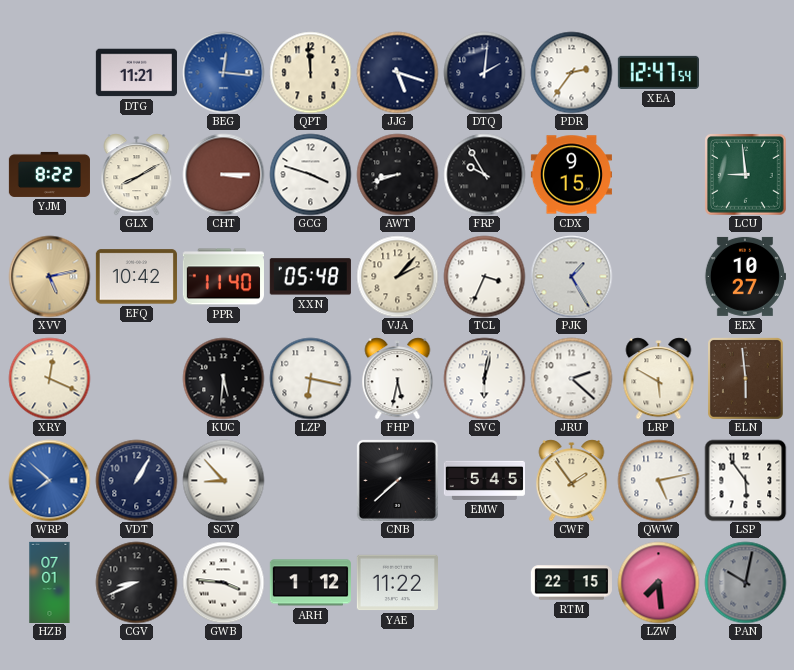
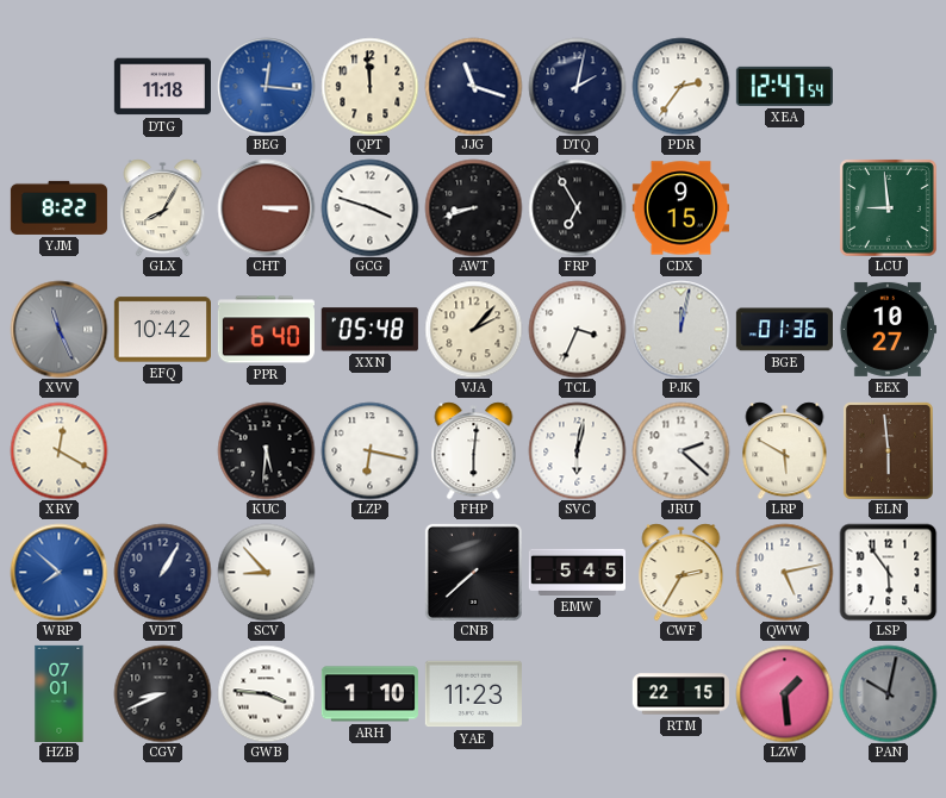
DTG: 11:21 -> 11:18
JJG: 5:18 -> 11:18
DTQ: 2:01 -> 2:02
GLX: 8:10 -> 8:05
FRP: 9:55 -> 6:55
XVV: 5:13 -> 11:26
XVV dial: champagne -> grey
PPR: 11:40 -> 6:40
PJK: 1:25 -> 12:02
BGE: none -> 01:36
XRY: 12:19 -> 12:20
FHP: 5:32 -> 6:01
CWF: 1:54 -> 2:35
ARH: 1:12 -> 1:10
YAE: 11:22 -> 11:23
LZW: 7:29 -> 1:29
